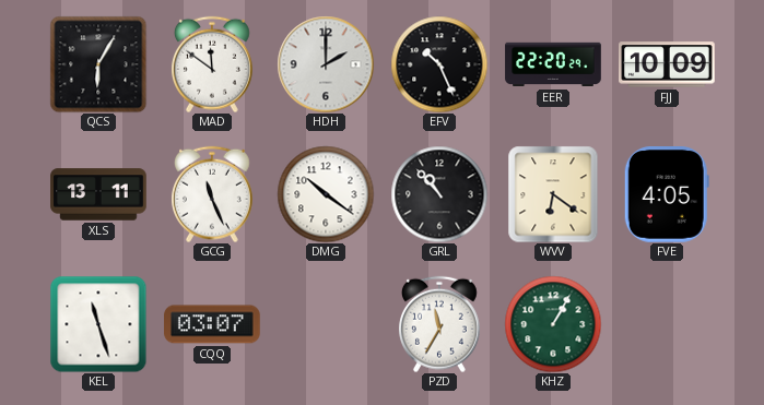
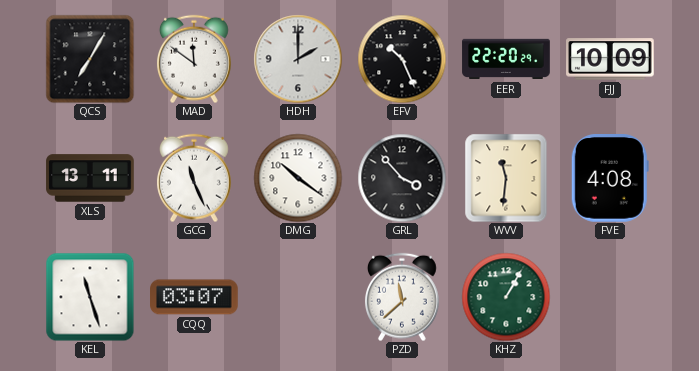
QCS: 6:05 -> 7:05
GRL: 10:53 -> 3:53
WVV: 6:21 -> 11:31
FVE: 4:05 -> 4:08
PZD: 11:35 -> 11:38
